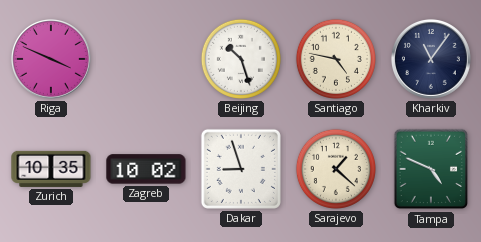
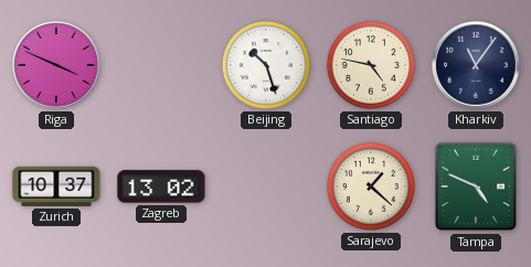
Zurich: 10:35 -> 10:37
Zagreb: 10:02 -> 13:02
Dakar: 8:57 -> none
